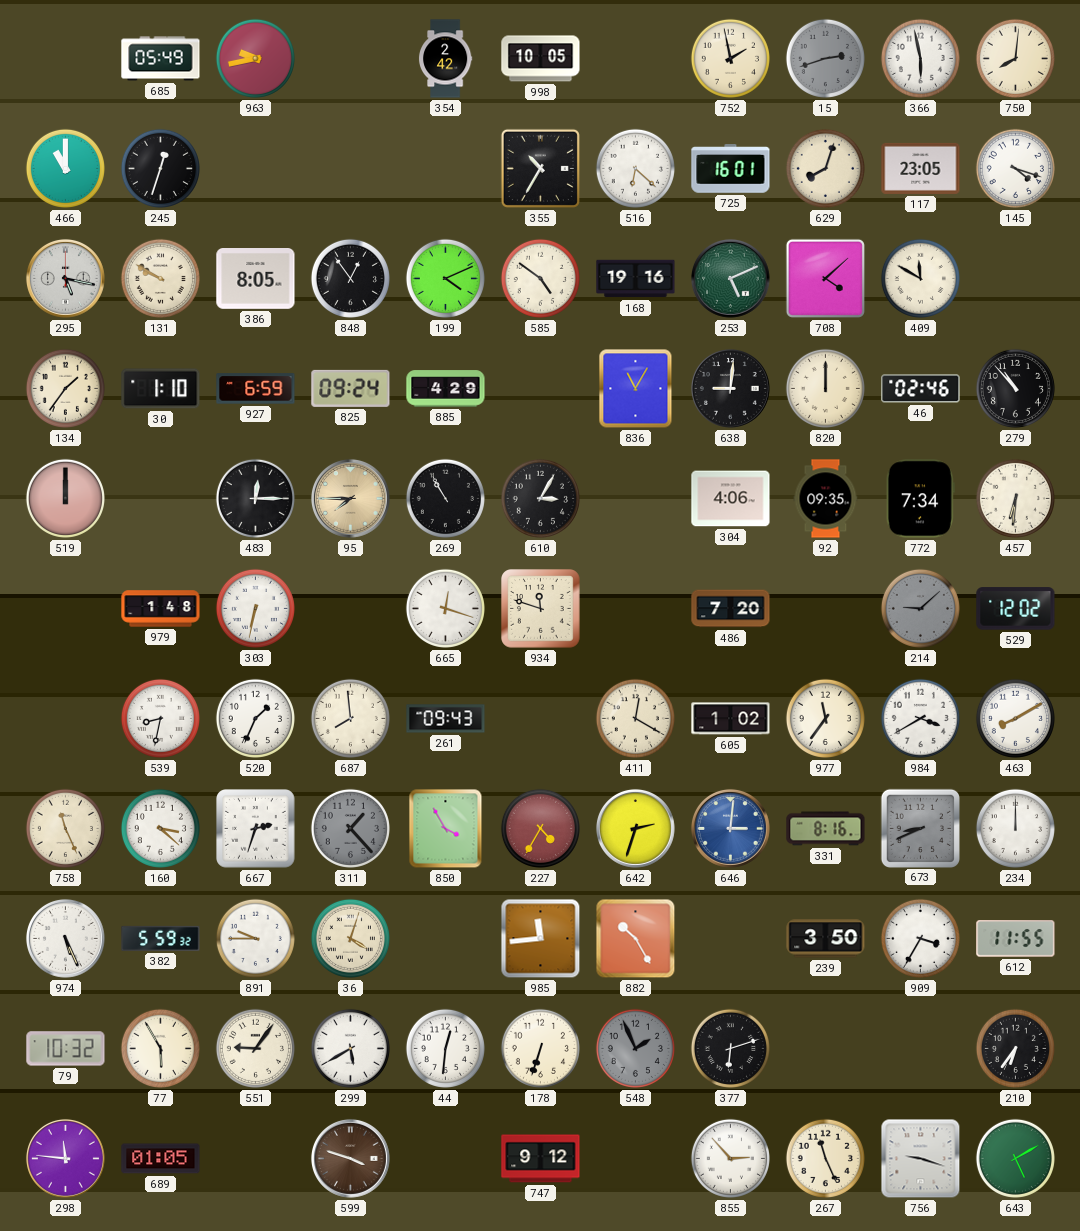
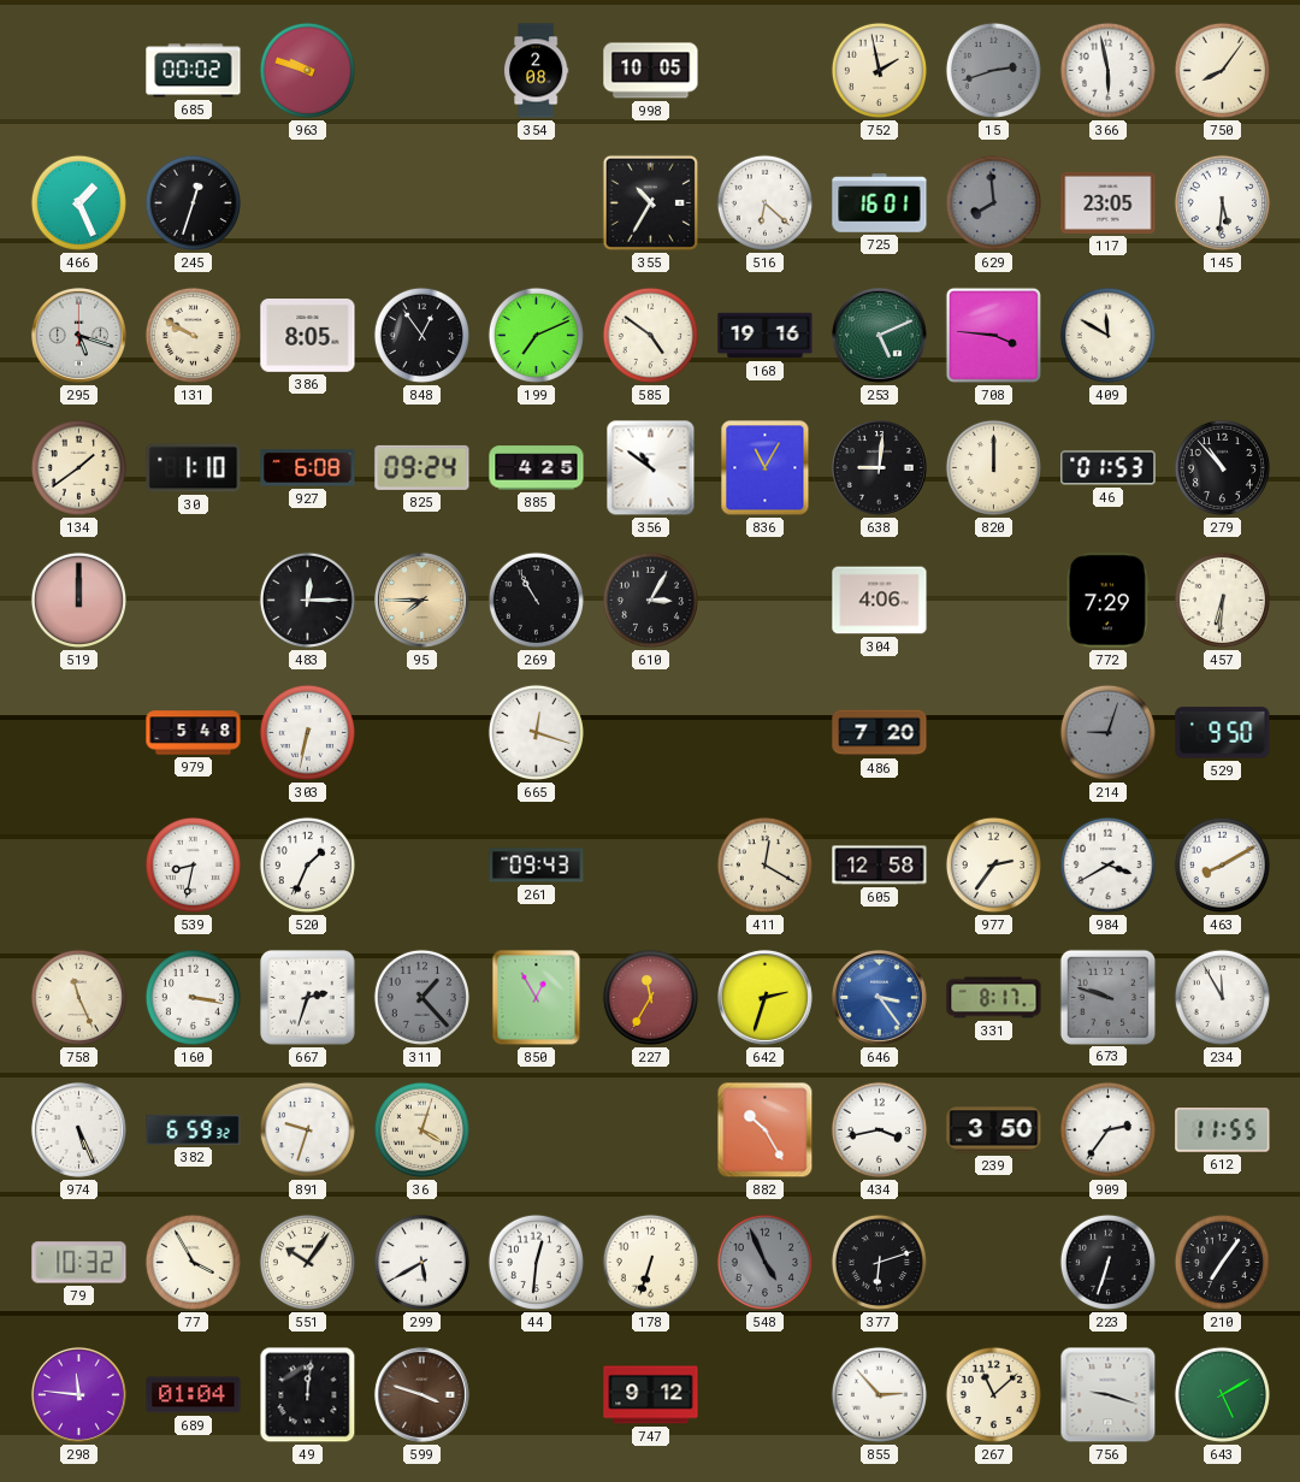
685: 05:49 -> 00:02
963: 9:43 -> 9:48
354: 2:42 -> 2:08
750: 8:01 -> 8:06
466: 11:00 -> 1:26
629: 8:03 -> 7:59
629 dial: cream -> grey
145: 4:18 -> 5:31
295: 5:17 -> 5:18
199: 4:11 -> 7:11
708: 4:08 -> 3:46
134: 1:36 -> 1:39
927: 6:59 -> 6:08
885: 4:29 -> 4:25
356: none -> 10:51
46: 02:46 -> 01:53
92: 09:35 -> none
772: 7:34 -> 7:29
979: 1:48 -> 5:48
934: 11:48 -> none
214: 9:08 -> 9:03
529: 12:02 -> 9:50
687: 7:59 -> none
605: 1:02 -> 12:58
977: 11:36 -> 2:36
160: 3:22 -> 3:17
850: 3:55 -> 12:55
227: 4:35 -> 11:35
646: 3:01 -> 3:24
331: 8:16 -> 8:17
673: 8:41 -> 9:48
234: 12:00 -> 11:55
382: 5:59 -> 6:59
891: 9:45 -> 9:33
985: 11:44 -> none
434: none -> 3:43
909: 3:35 -> 2:36
77: 5:55 -> 3:55
551: 9:06 -> 10:06
548: 1:56 -> 4:56
223: none -> 6:33
210: 6:36 -> 7:06
689: 01:05 -> 01:04
49: none -> 12:01
267: 11:26 -> 11:08
